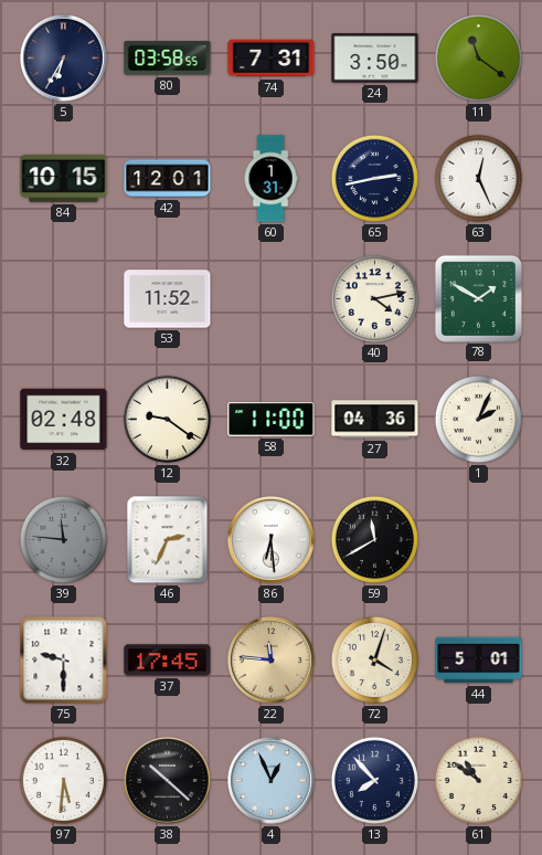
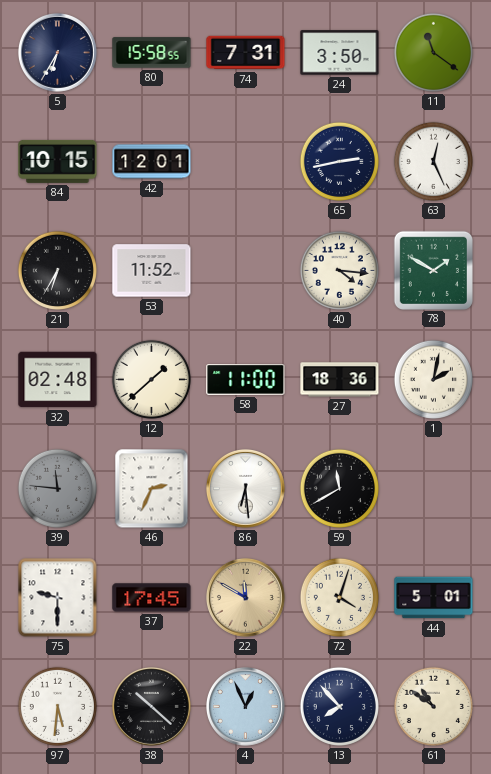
80: 03:58 -> 15:58
60: 1:31 -> none
21: none -> 6:35
40: 4:13 -> 4:16
12: 9:21 -> 1:38
27: 04:36 -> 18:36
1: 2:04 -> 2:02
22: 11:46 -> 11:50
